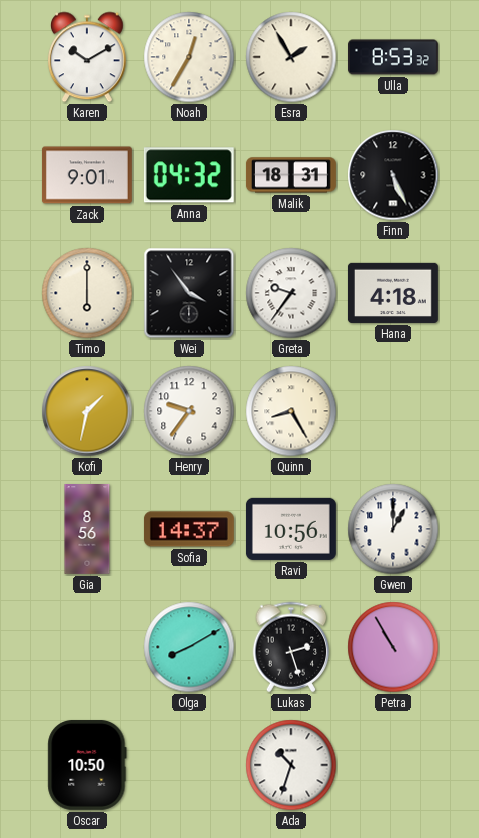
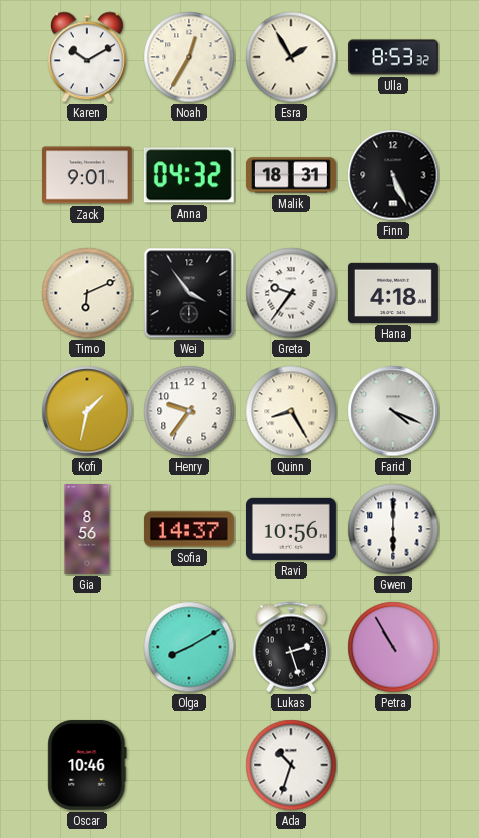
Timo: 6:00 -> 6:11
Farid: none -> 4:19
Gwen: 1:00 -> 6:00
Oscar: 10:50 -> 10:46
